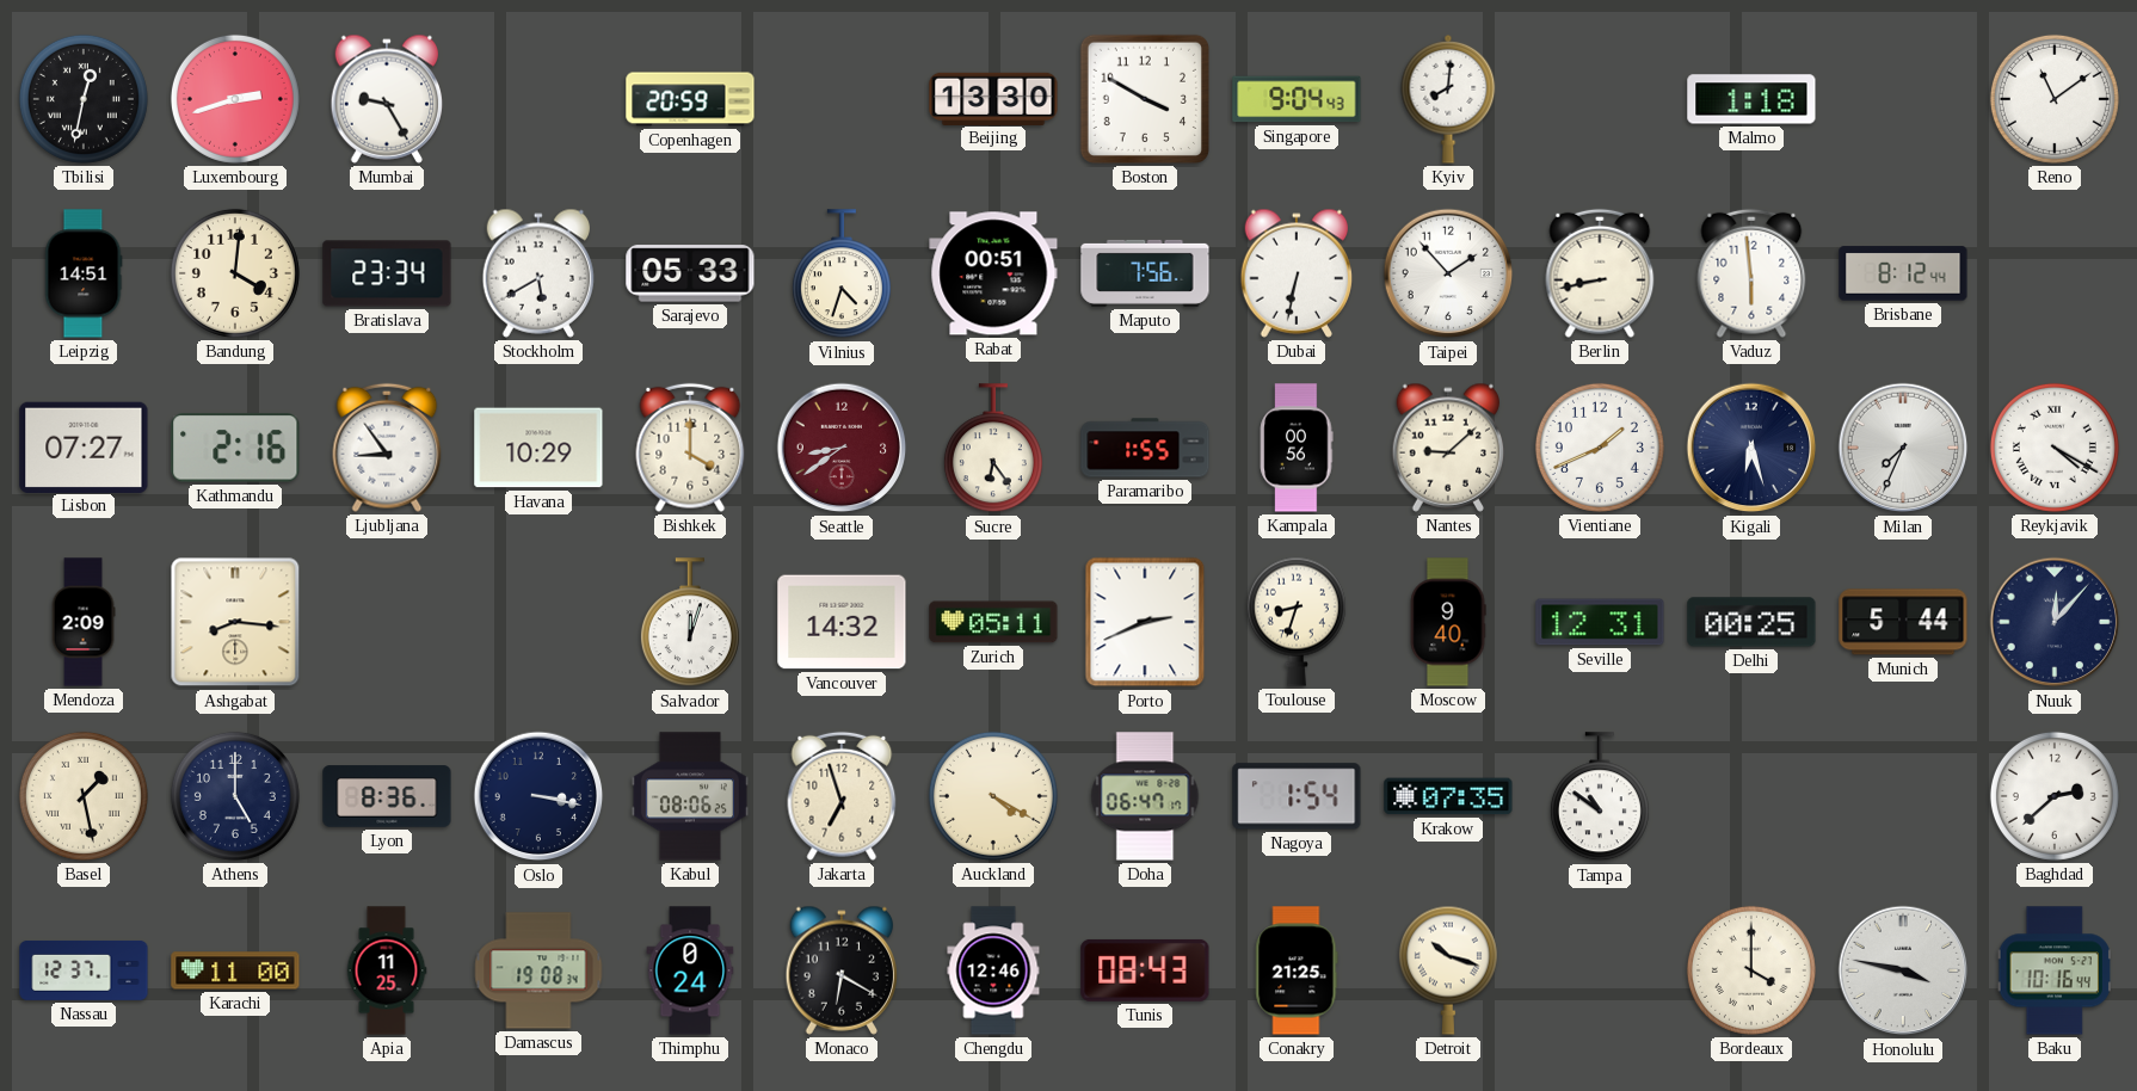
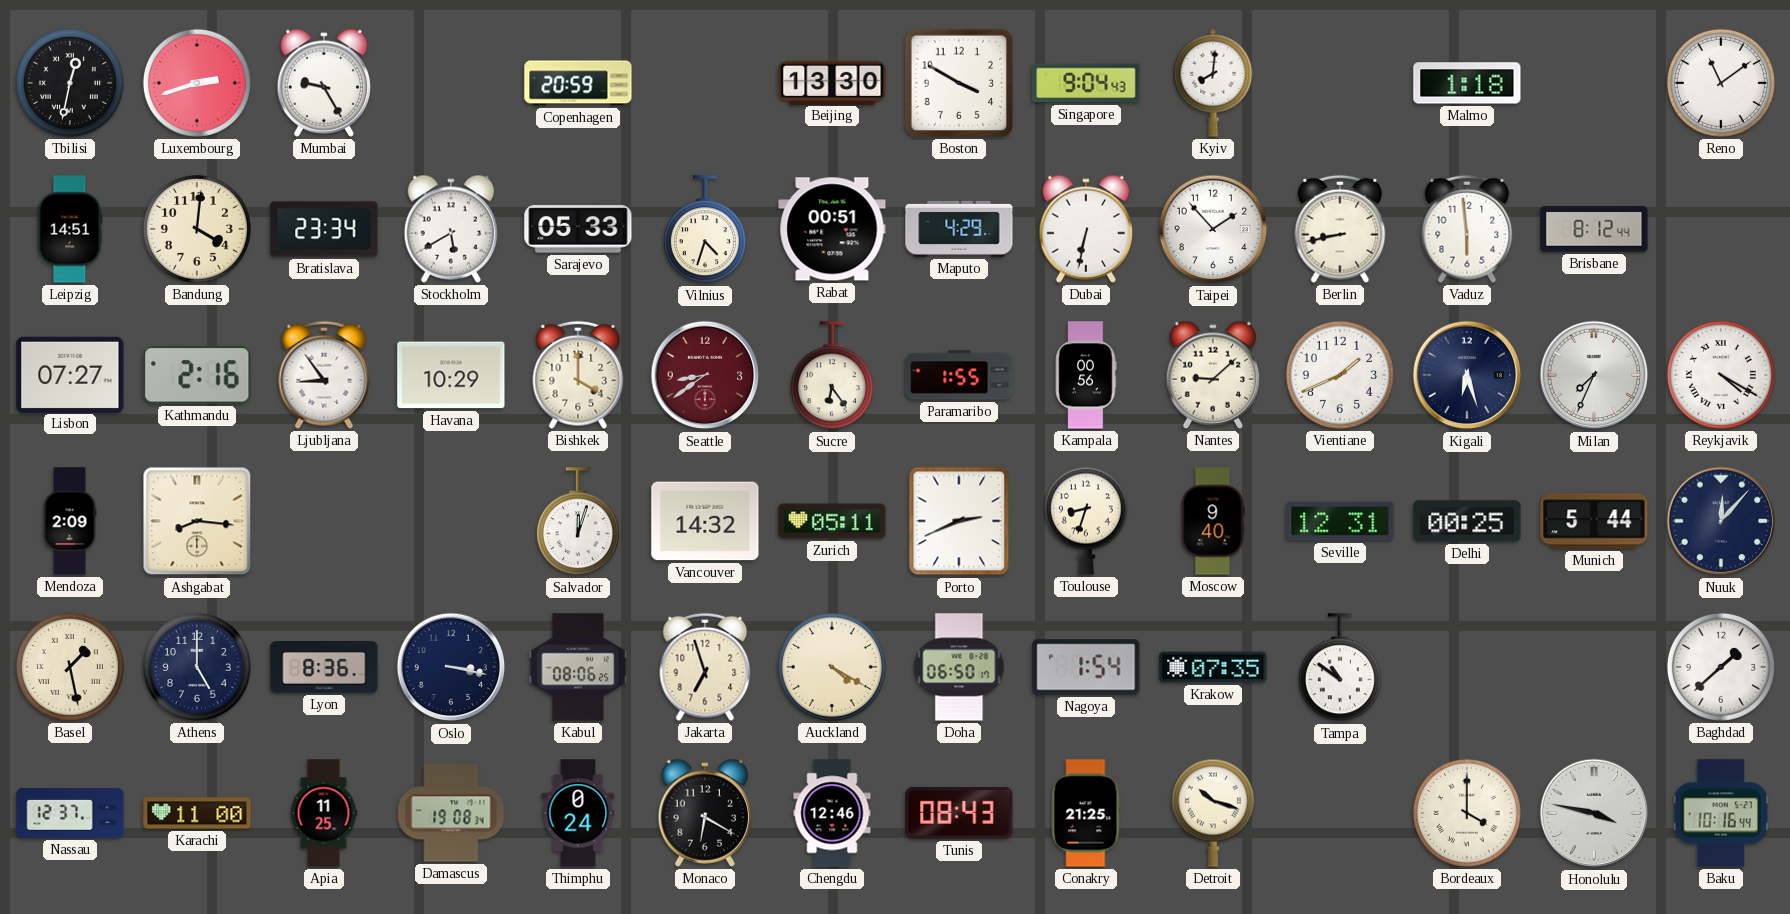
Maputo: 7:56 -> 4:29
Doha: 06:47 -> 06:50
Baghdad: 2:38 -> 1:38
